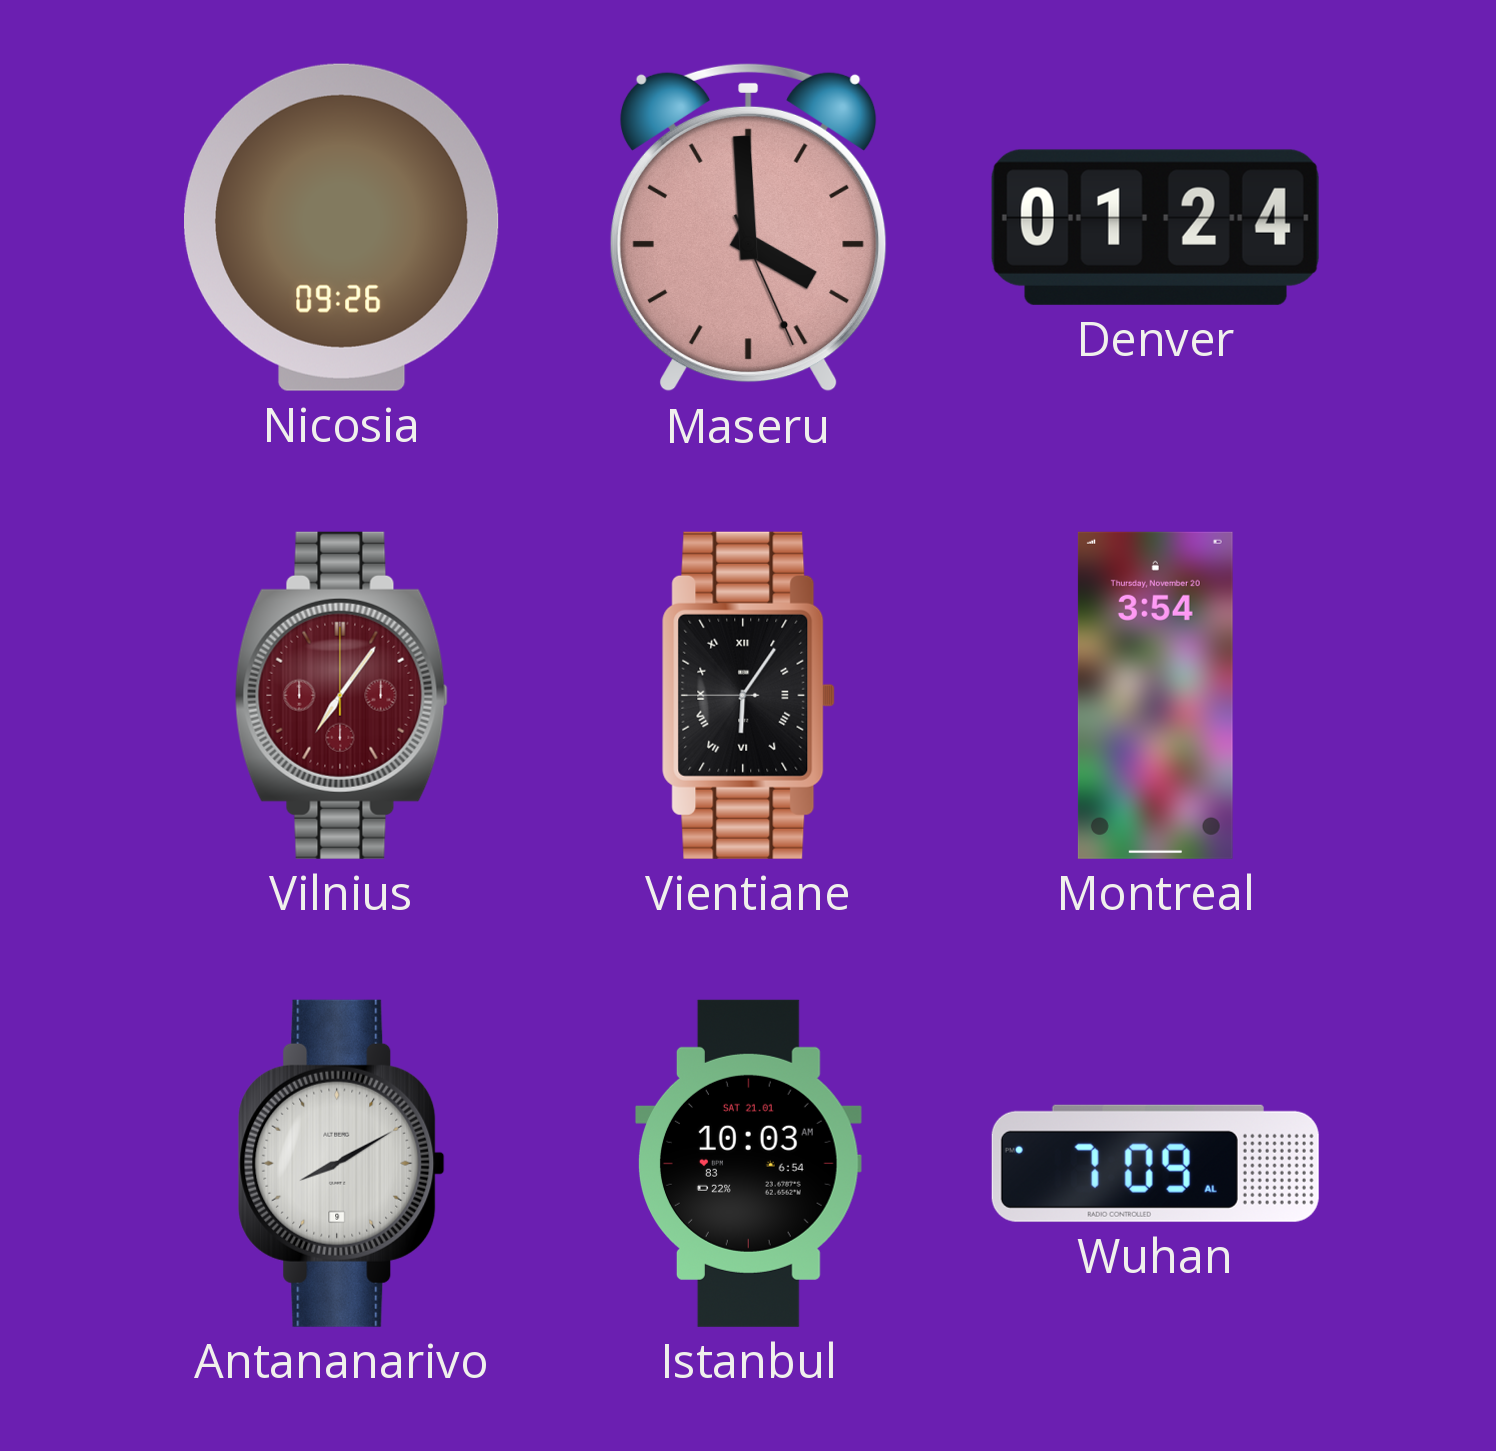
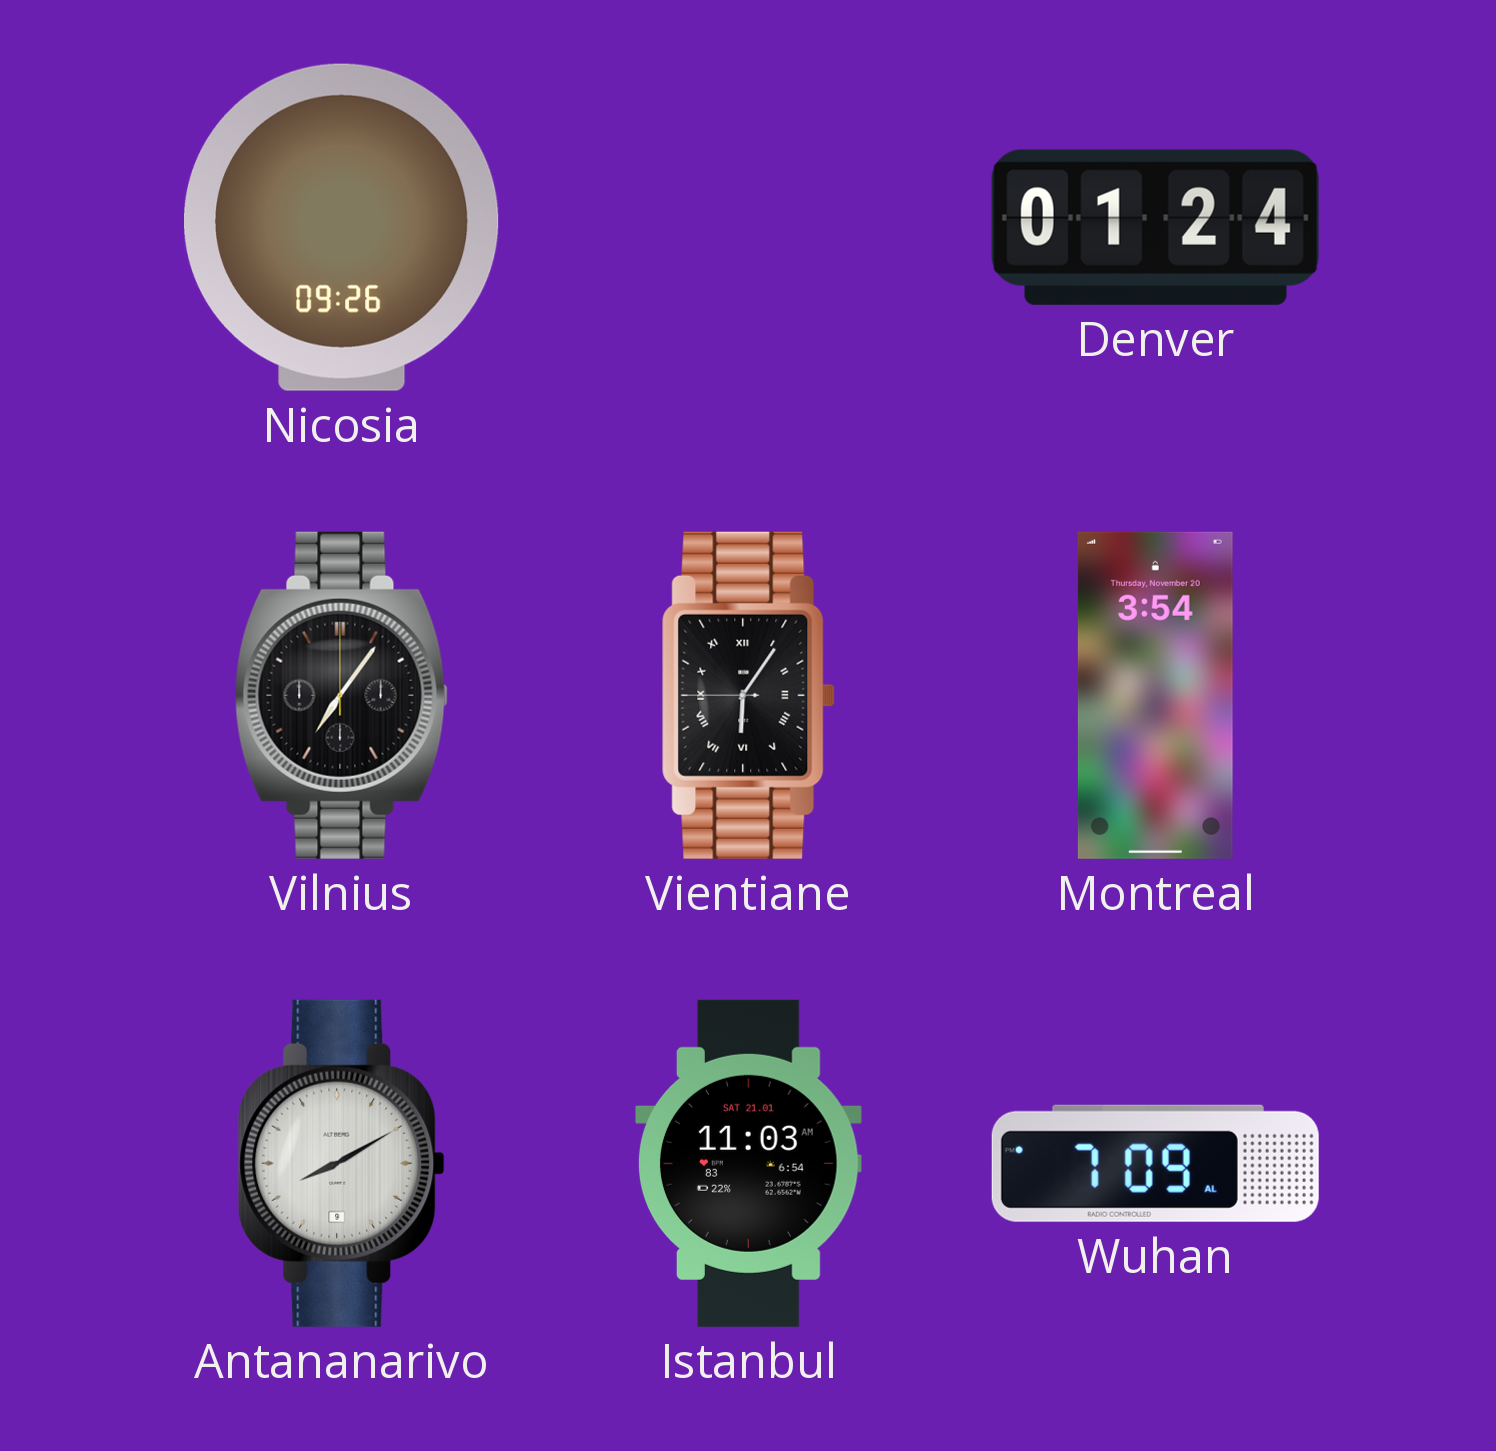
Maseru: 3:59 -> none
Vilnius dial: burgundy -> black
Istanbul: 10:03 -> 11:03
